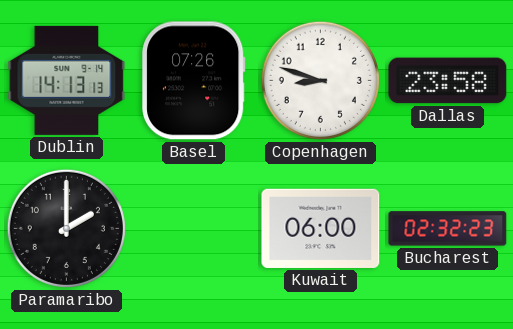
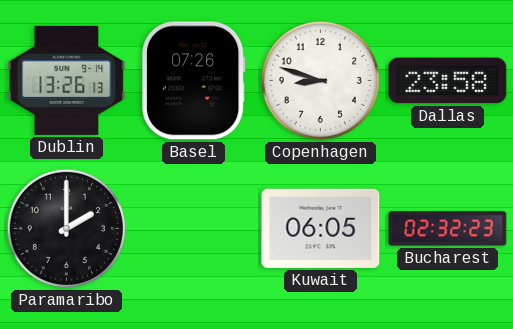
Dublin: 14:13 -> 13:26
Kuwait: 06:00 -> 06:05
